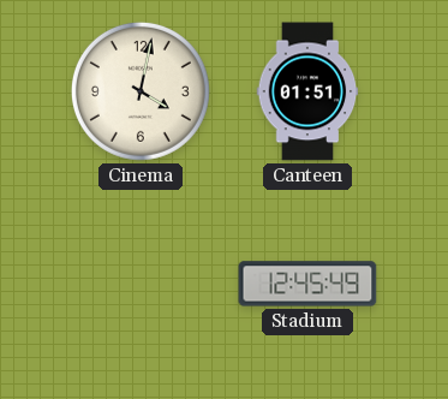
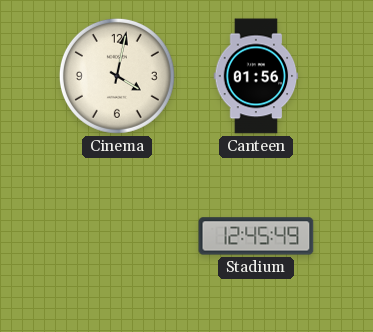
Canteen: 01:51 -> 01:56
